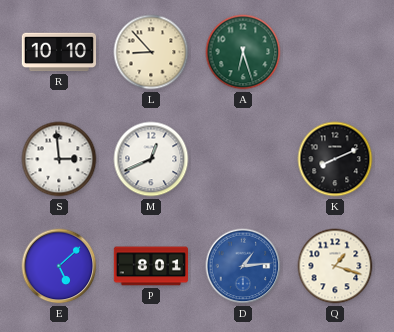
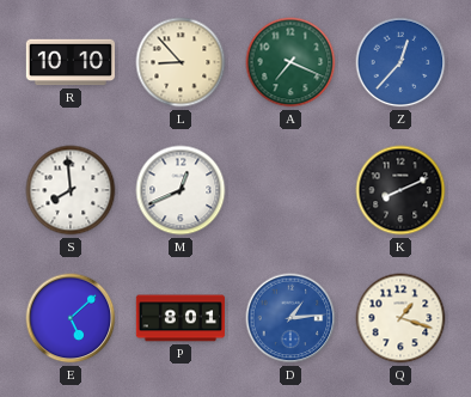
A: 6:27 -> 7:19
Z: none -> 12:37
S: 2:59 -> 7:59
